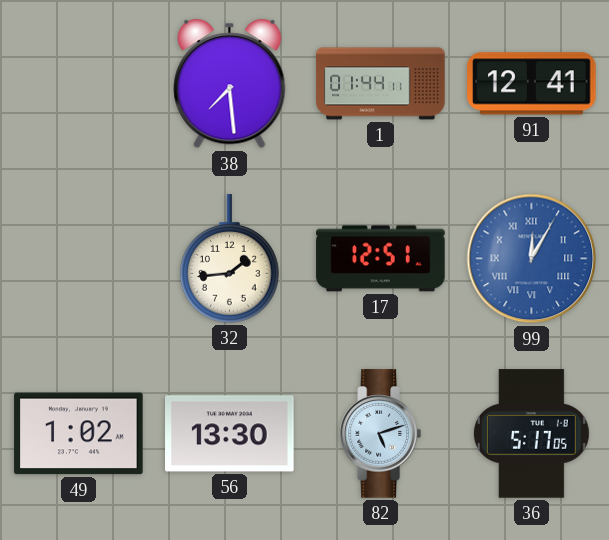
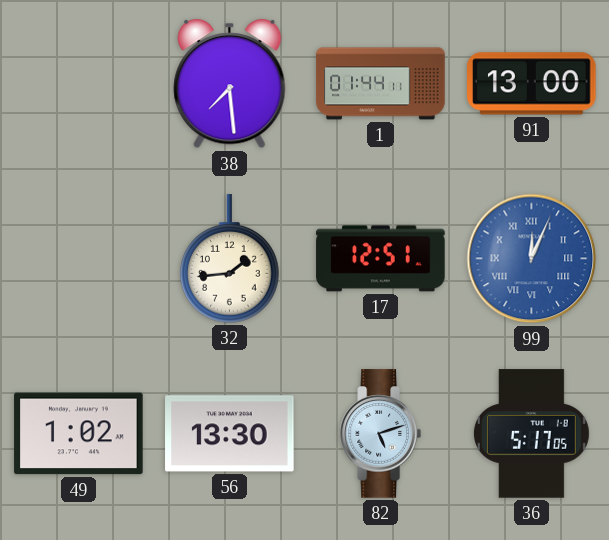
91: 12:41 -> 13:00
99: 12:05 -> 12:04
